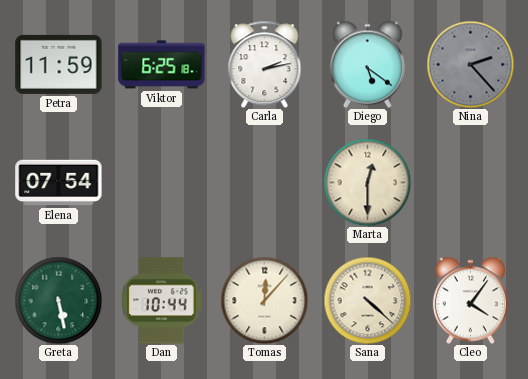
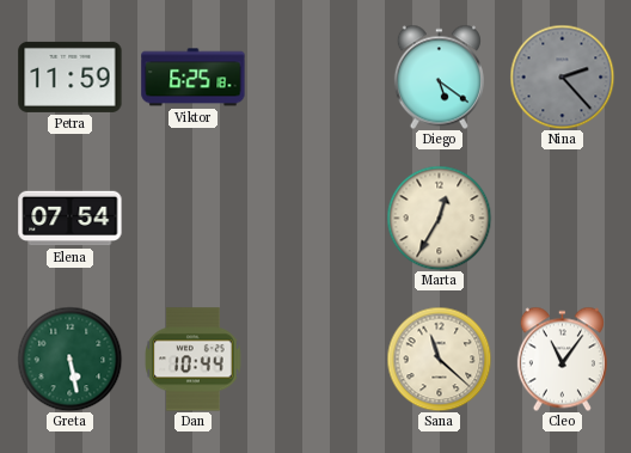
Carla: 2:13 -> none
Marta: 12:30 -> 12:35
Tomas: 12:07 -> none
Sana: 4:22 -> 11:22
Cleo: 4:06 -> 11:06
